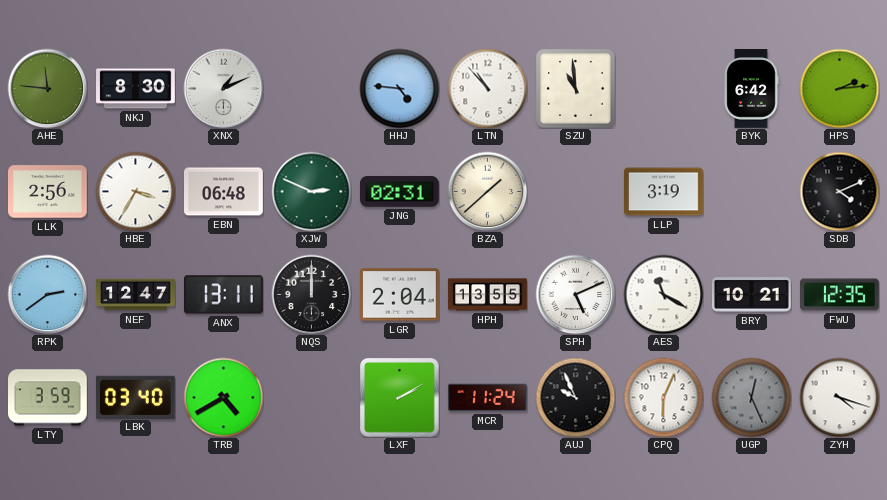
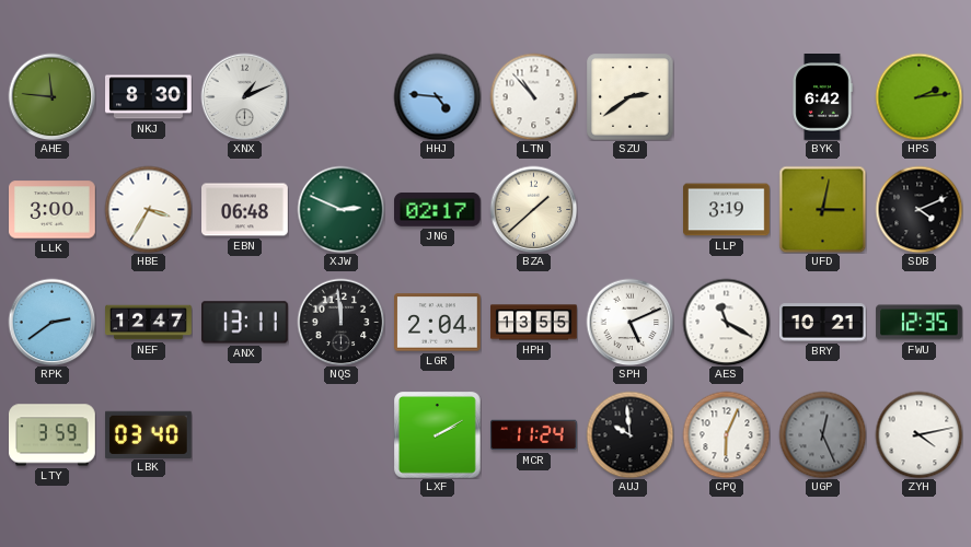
SZU: 10:59 -> 2:39
LLK: 2:56 -> 3:00
JNG: 02:31 -> 02:17
UFD: none -> 3:02
NQS: 12:00 -> 11:59
TRB: 4:40 -> none
AUJ: 9:56 -> 9:59
ZYH: 4:18 -> 4:13
